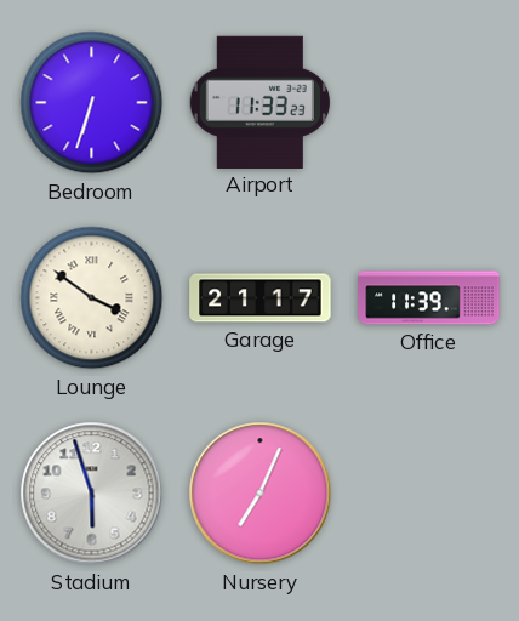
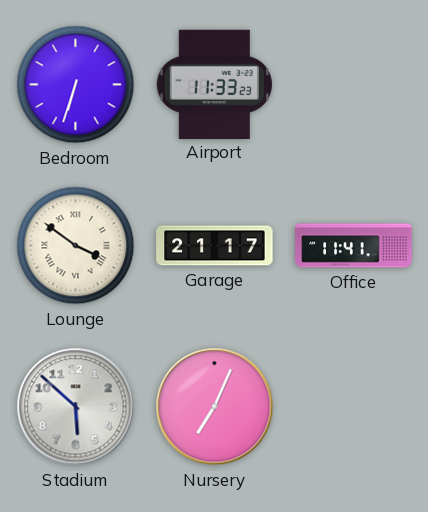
Office: 11:39 -> 11:41
Stadium: 5:57 -> 5:52
